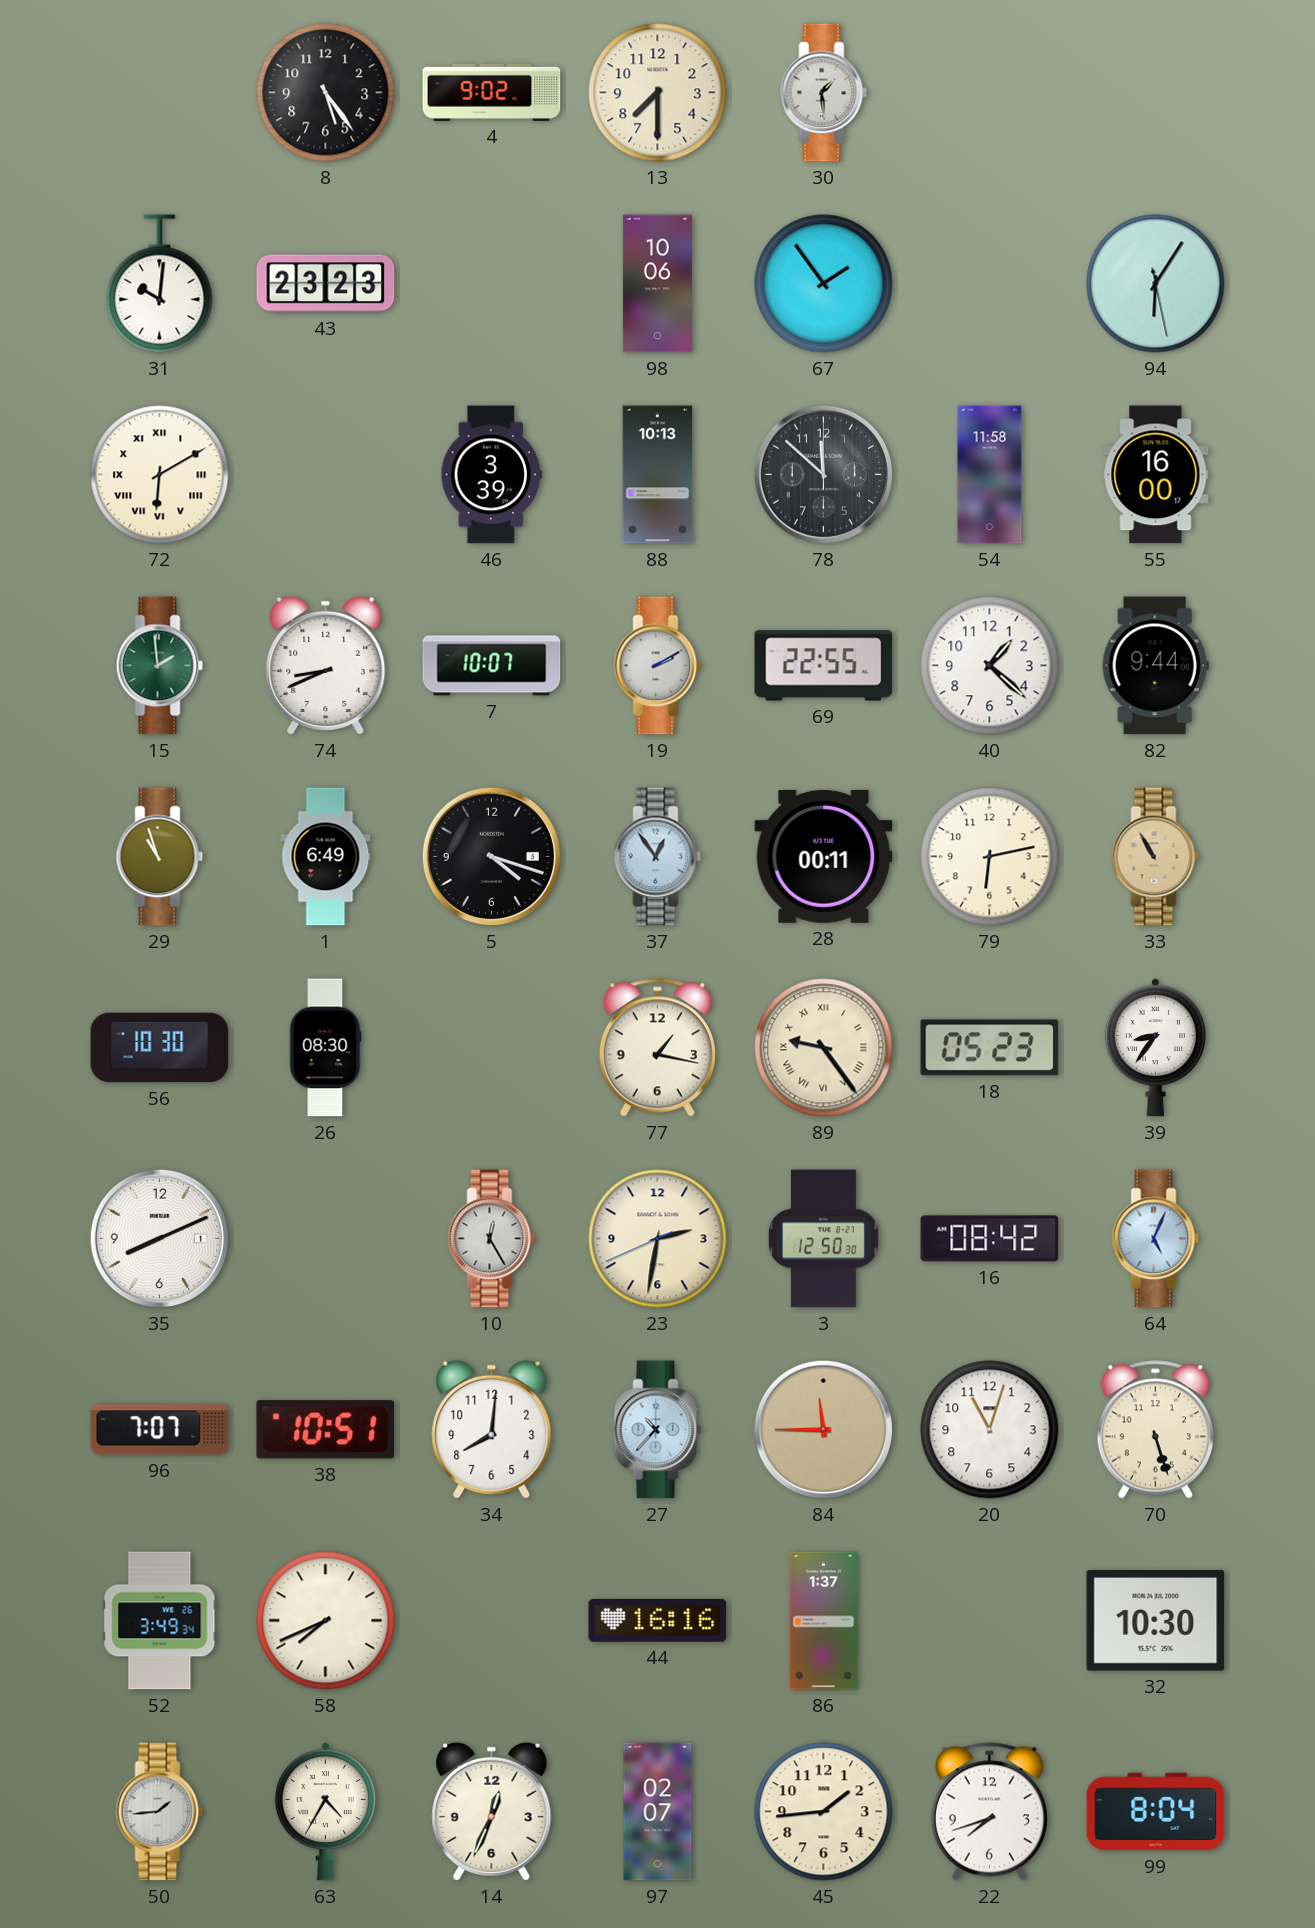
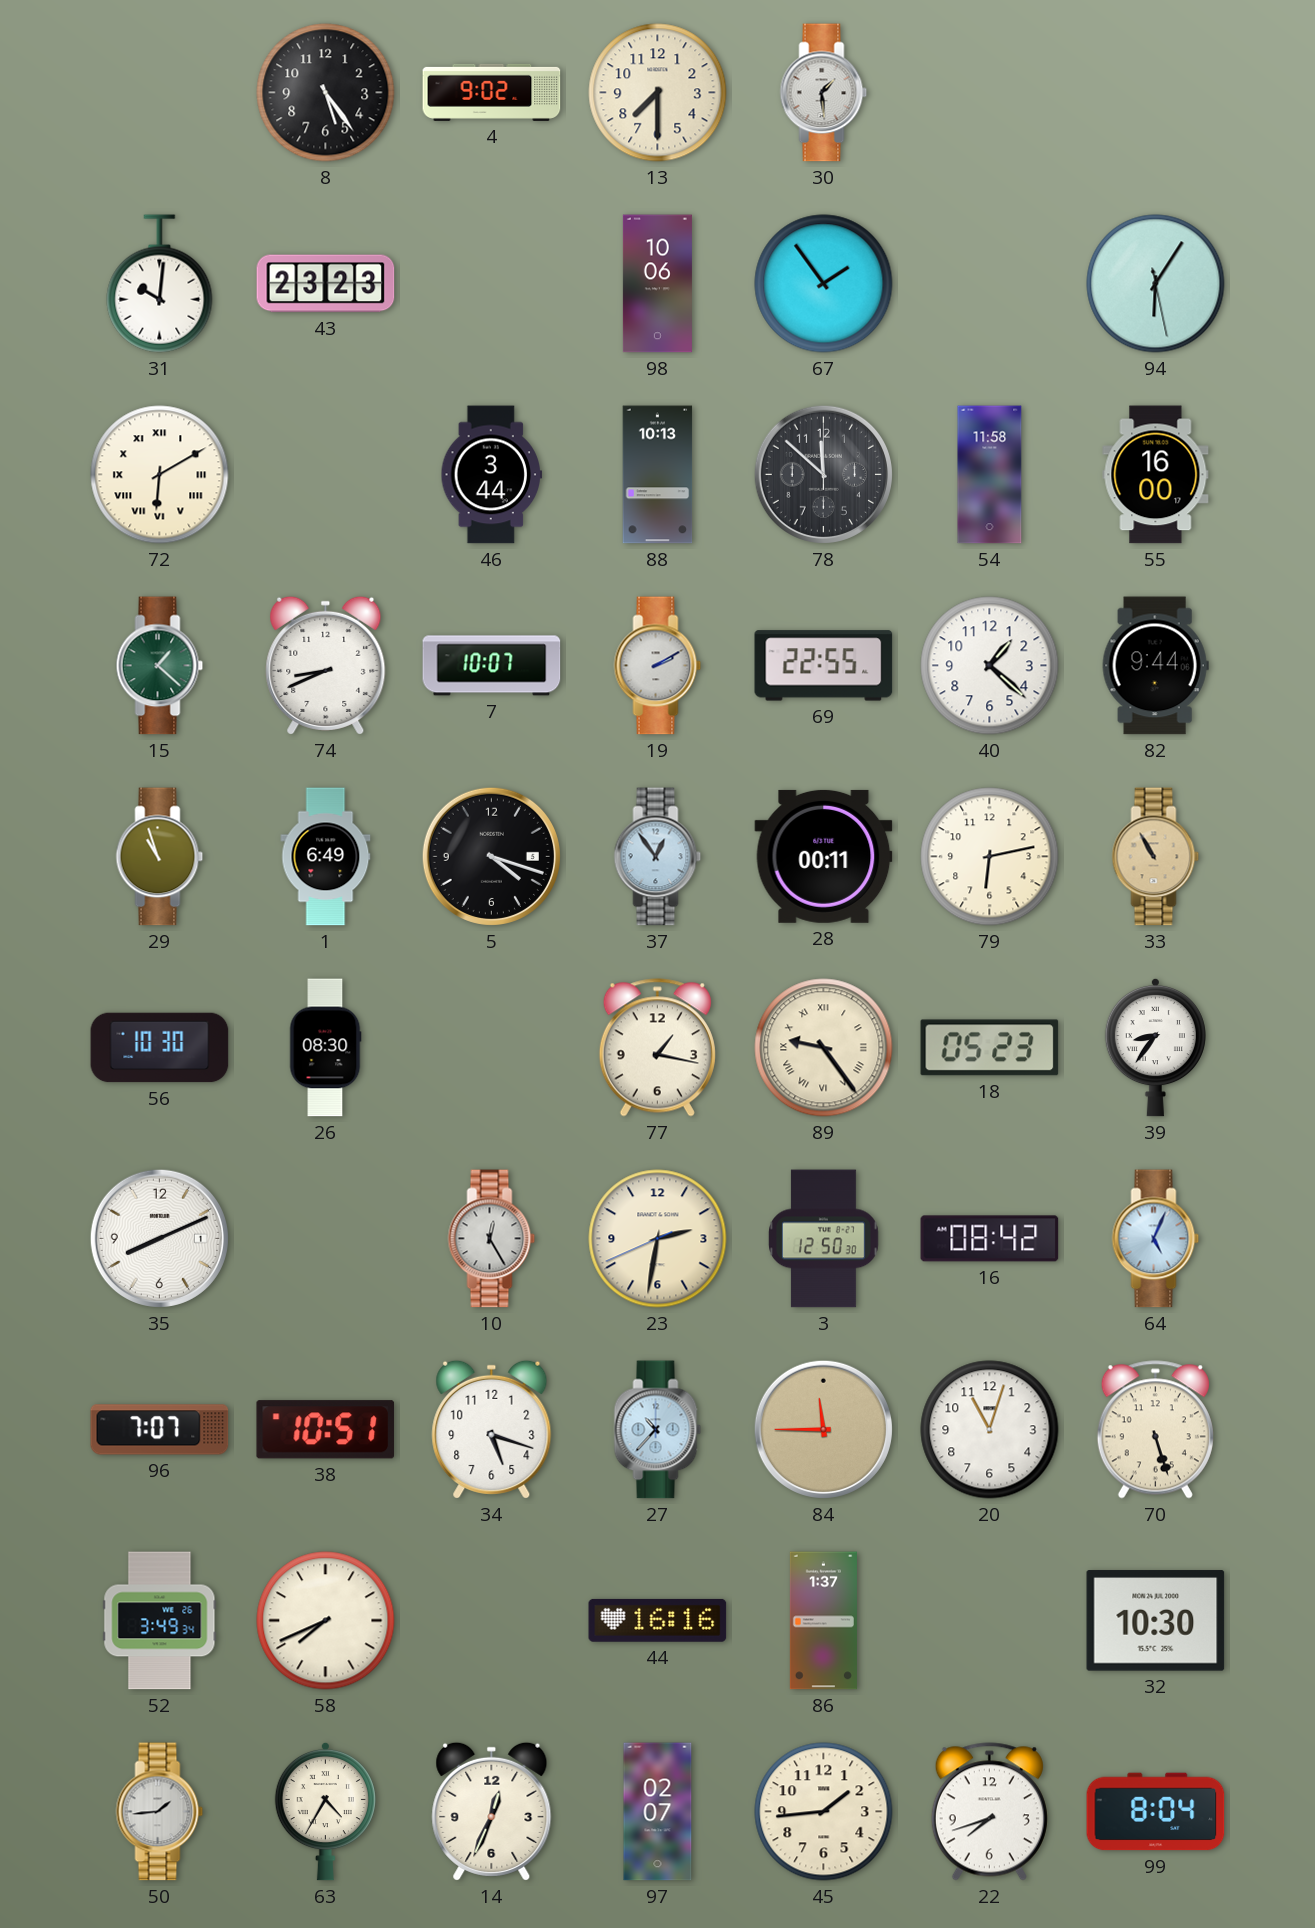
46: 3:39 -> 3:44
15: 1:59 -> 1:22
34: 8:01 -> 5:18
